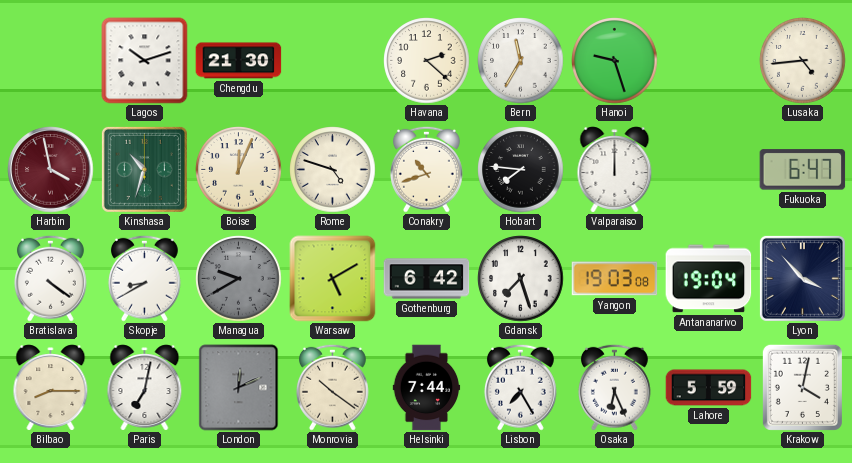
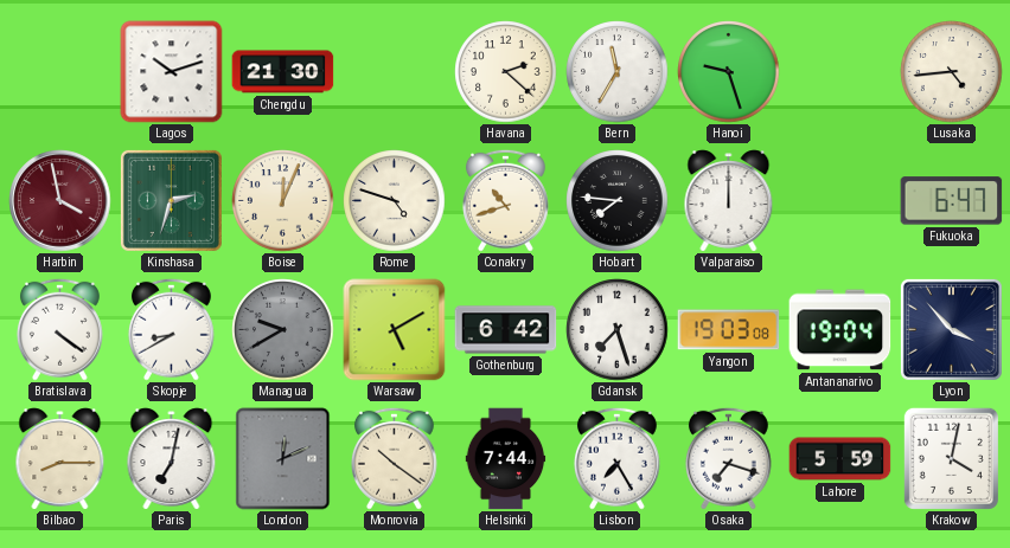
Kinshasa: 10:33 -> 2:33
Osaka: 6:26 -> 7:18
